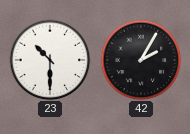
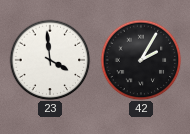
23: 10:30 -> 3:59
